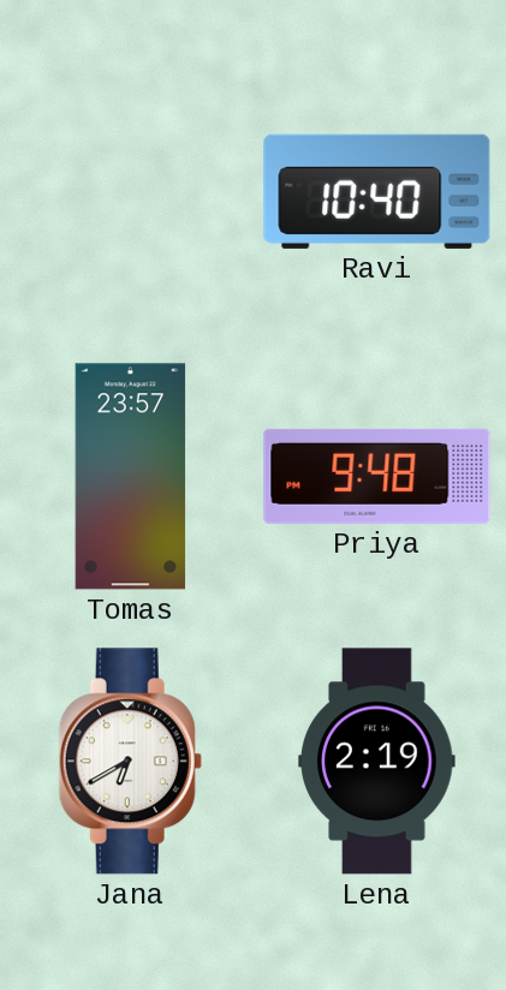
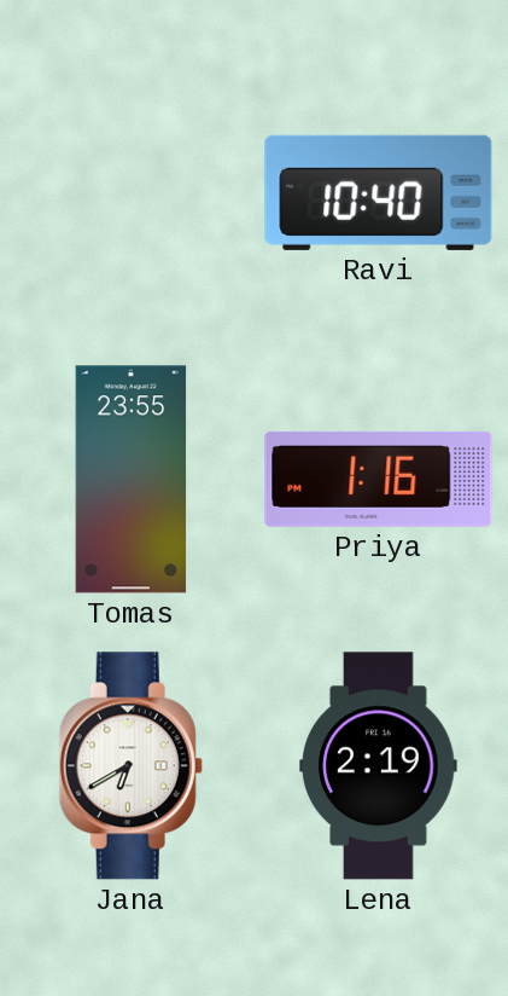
Tomas: 23:57 -> 23:55
Priya: 9:48 -> 1:16
